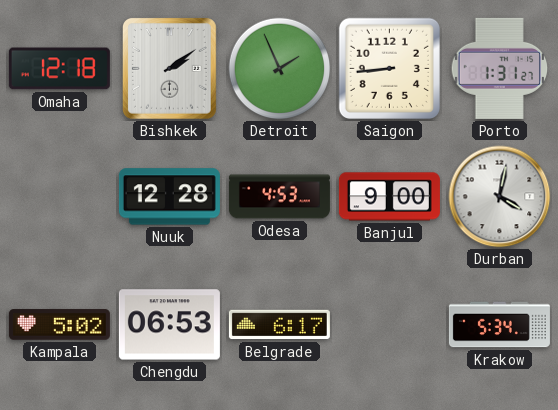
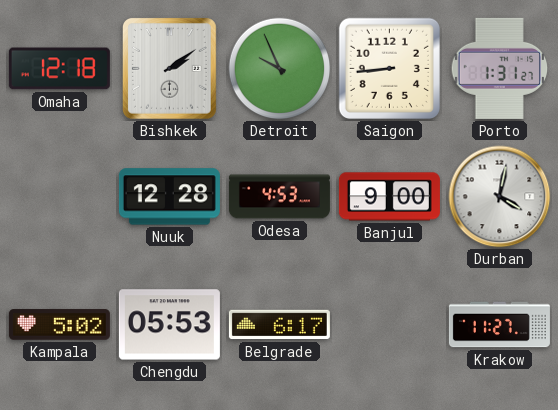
Detroit: 1:56 -> 9:56
Chengdu: 06:53 -> 05:53
Krakow: 5:34 -> 11:27
